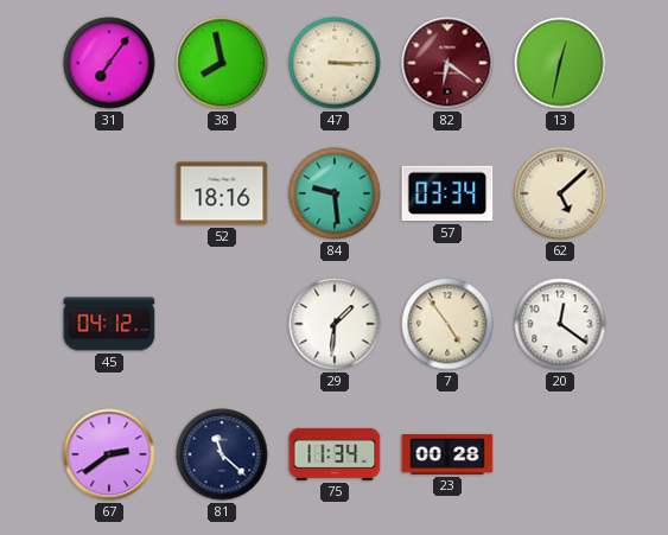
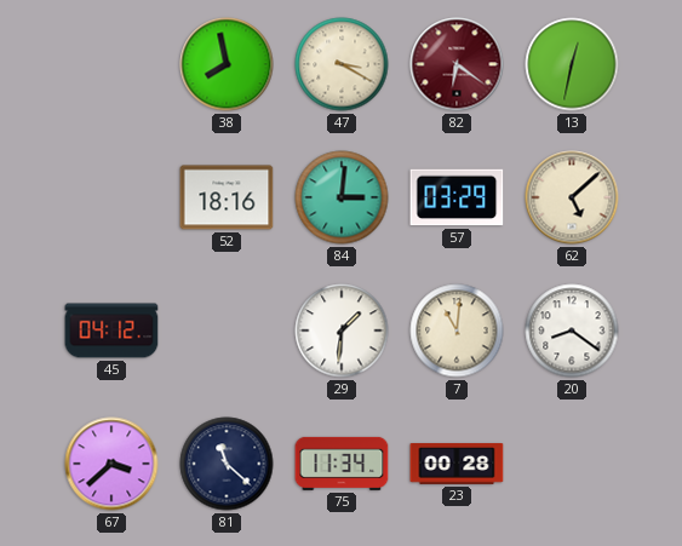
31: 7:06 -> none
47: 3:15 -> 3:20
84: 9:29 -> 3:01
57: 03:34 -> 03:29
7: 4:54 -> 11:01
20: 12:21 -> 8:21
67: 2:39 -> 3:38
